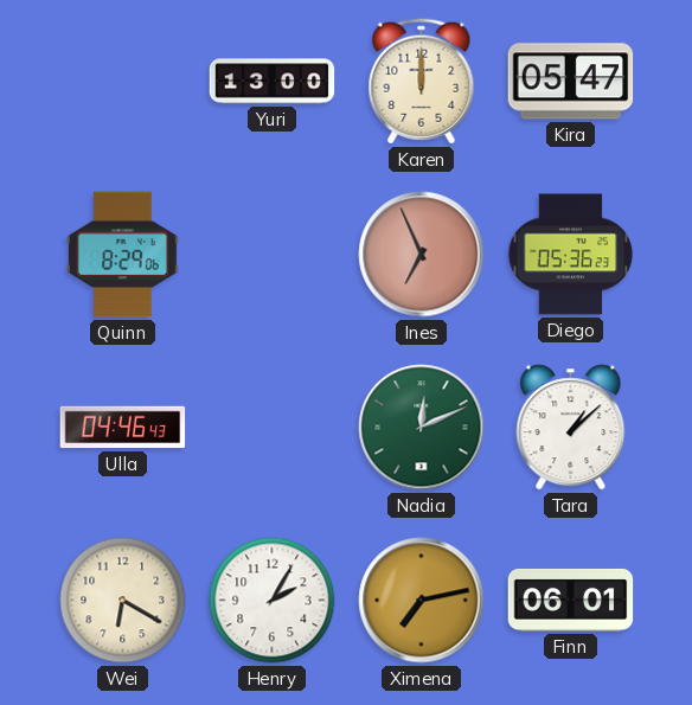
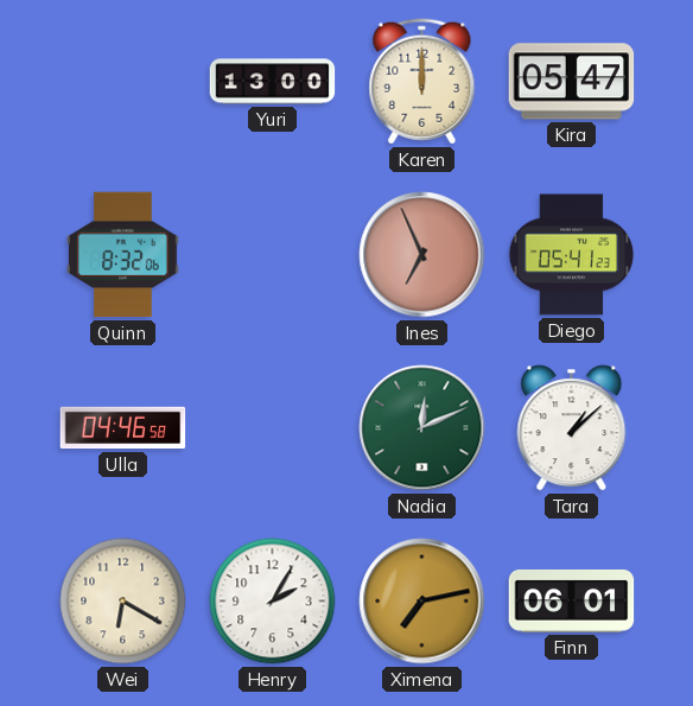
Quinn: 8:29 -> 8:32
Diego: 05:36 -> 05:41
Ulla: 04:46:43 -> 04:46:58
